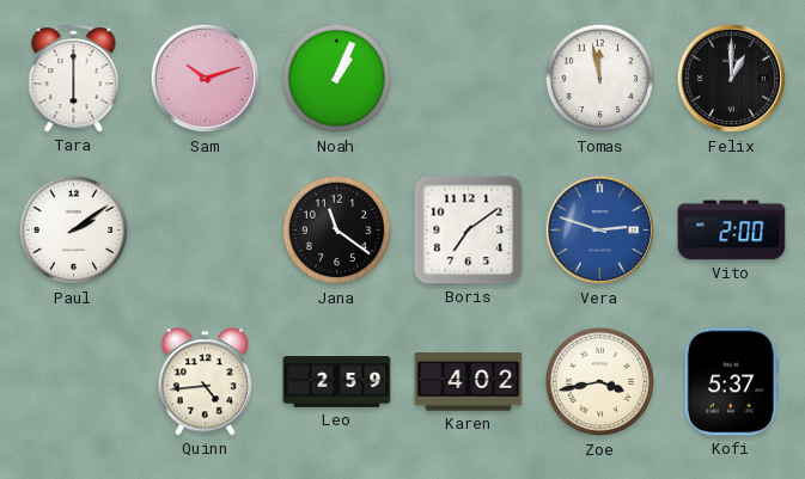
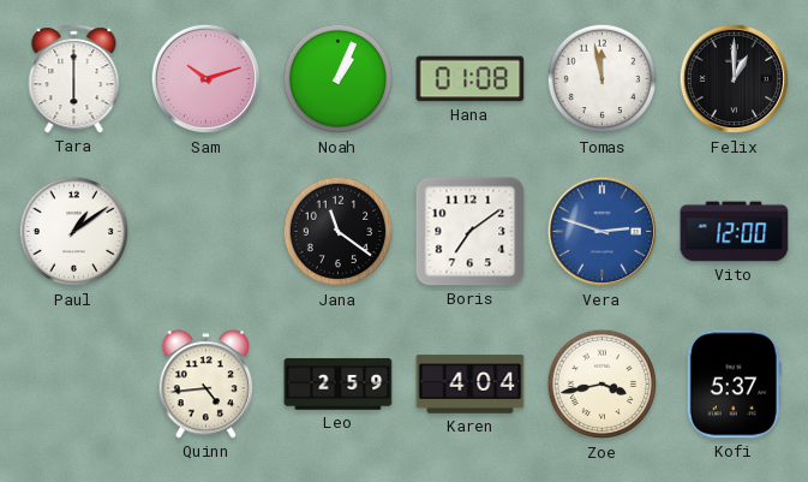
Hana: none -> 01:08
Paul: 2:09 -> 1:09
Vito: 2:00 -> 12:00
Karen: 4:02 -> 4:04
